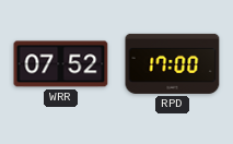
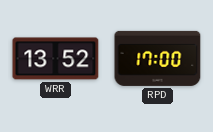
WRR: 07:52 -> 13:52
